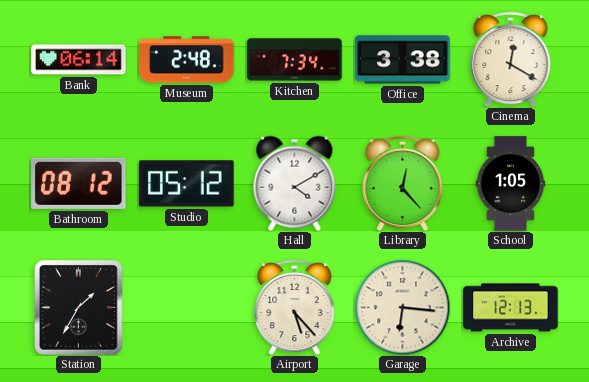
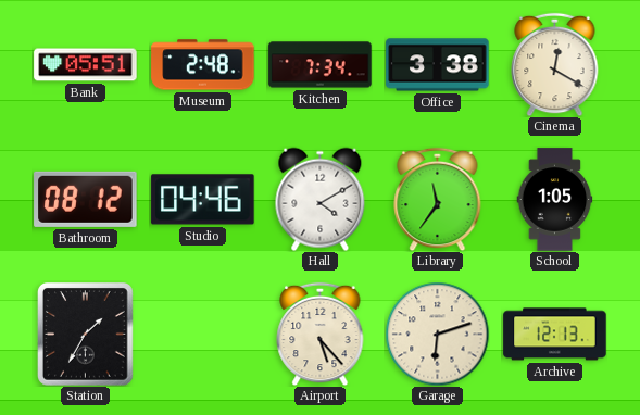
Bank: 06:14 -> 05:51
Studio: 05:12 -> 04:46
Library: 12:23 -> 11:36
Garage: 6:16 -> 6:12
